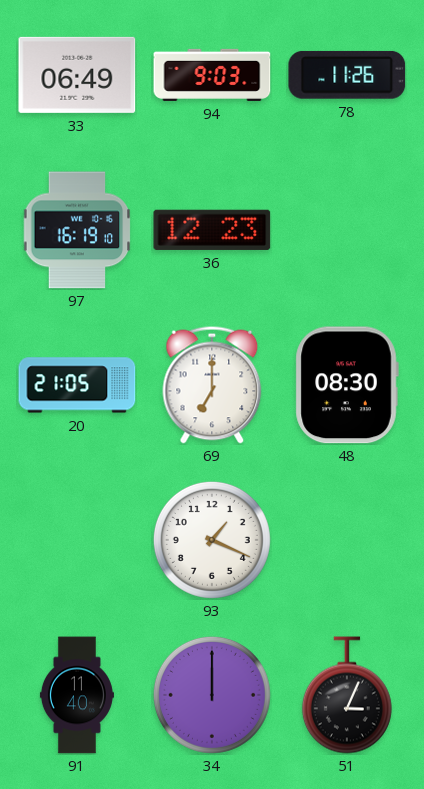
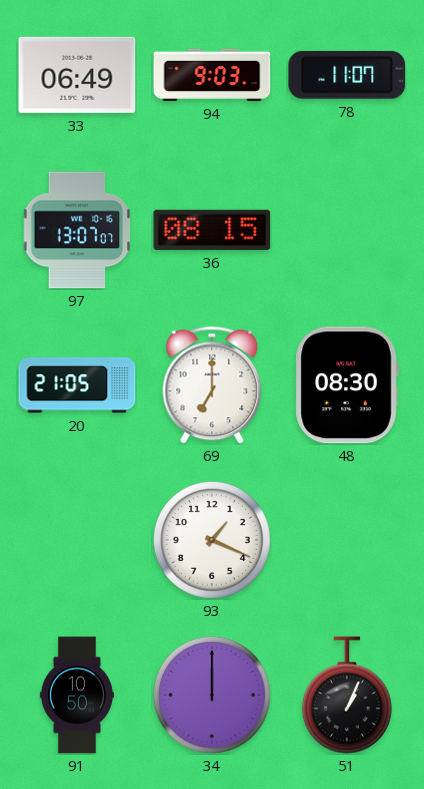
78: 11:26 -> 11:07
97: 16:19 -> 13:07
36: 12:23 -> 08:15
91: 11:40 -> 10:50
51: 3:04 -> 1:04
